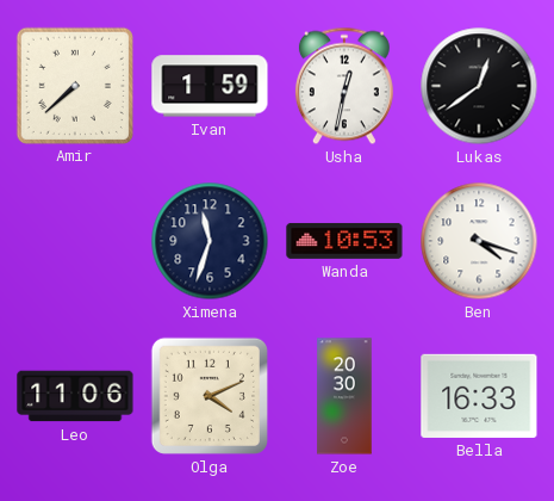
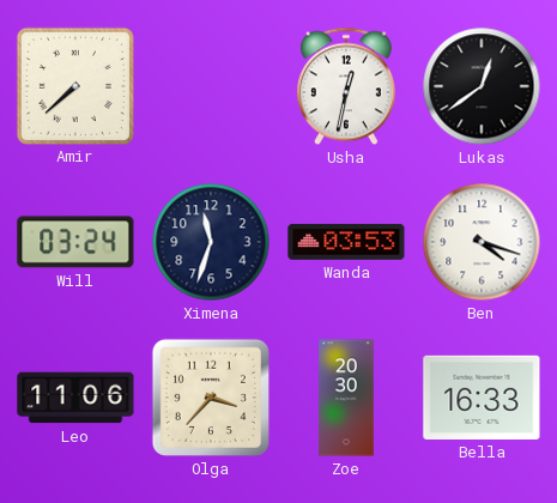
Ivan: 1:59 -> none
Will: none -> 03:24
Wanda: 10:53 -> 03:53
Olga: 4:11 -> 3:37
